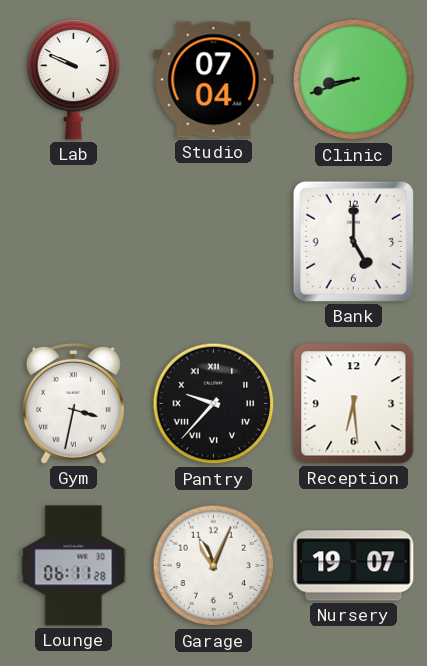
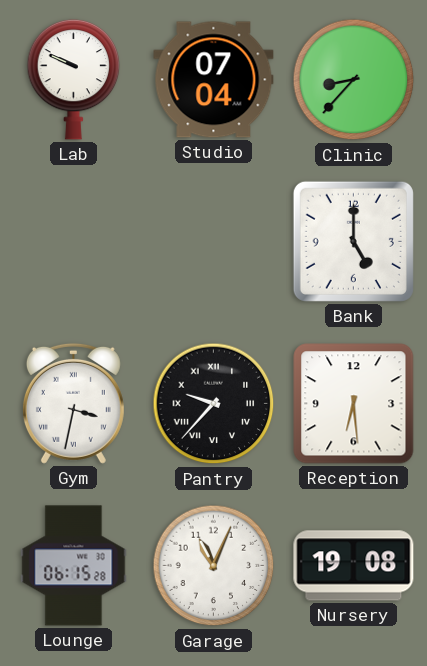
Clinic: 8:42 -> 8:37
Lounge: 06:11 -> 06:15
Nursery: 19:07 -> 19:08
